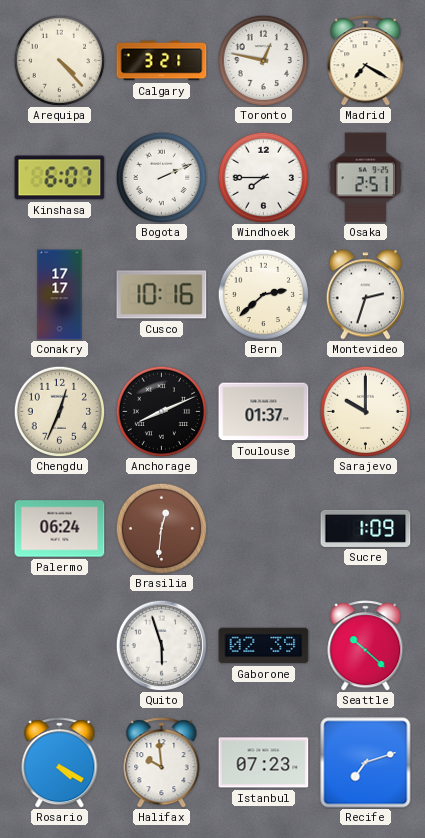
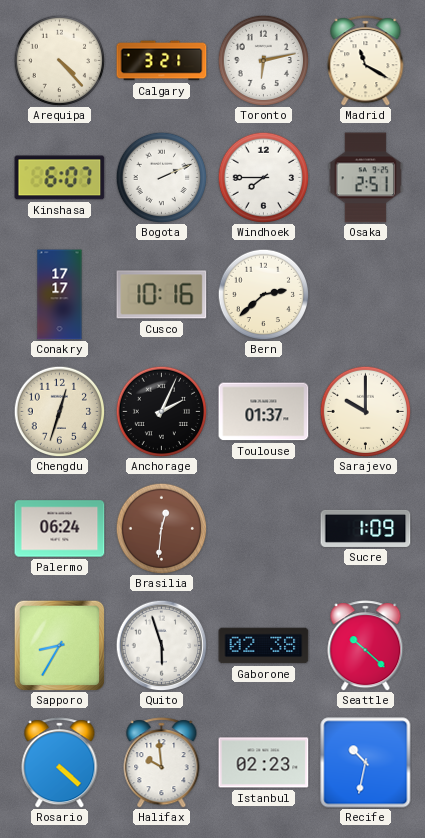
Toronto: 12:47 -> 6:13
Madrid: 7:20 -> 11:20
Montevideo: 2:33 -> none
Chengdu: 12:34 -> 12:33
Anchorage: 8:11 -> 2:04
Sapporo: none -> 8:35
Gaborone: 02:39 -> 02:38
Rosario: 4:20 -> 4:22
Istanbul: 07:23 -> 02:23
Recife: 7:12 -> 10:32
